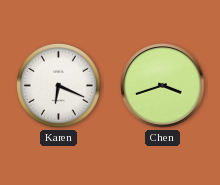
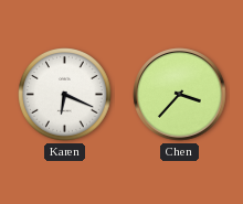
Chen: 3:42 -> 3:37
